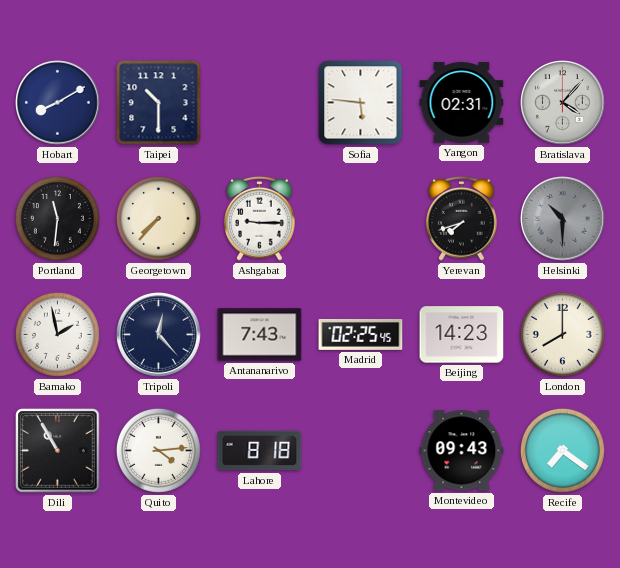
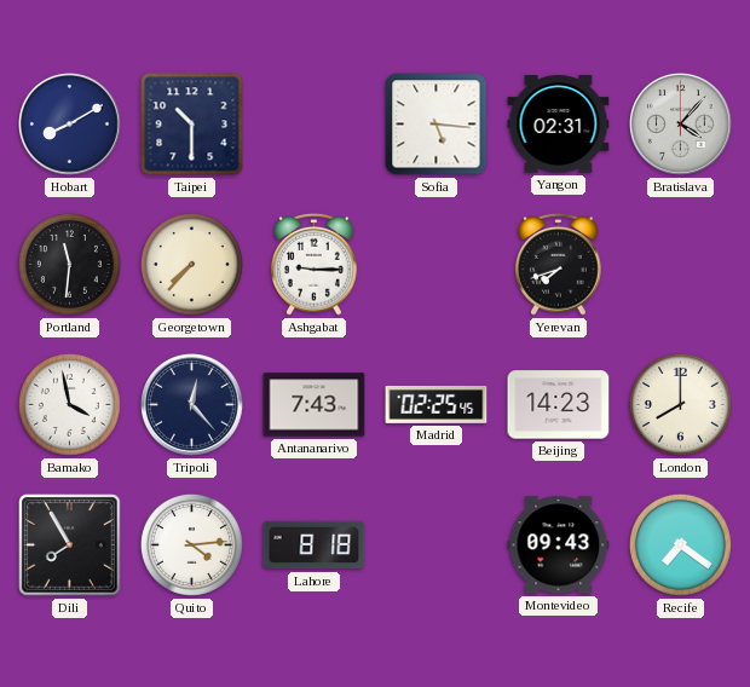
Sofia: 5:46 -> 5:16
Helsinki: 10:30 -> none
Bamako: 1:58 -> 3:58
Dili: 10:55 -> 7:55
